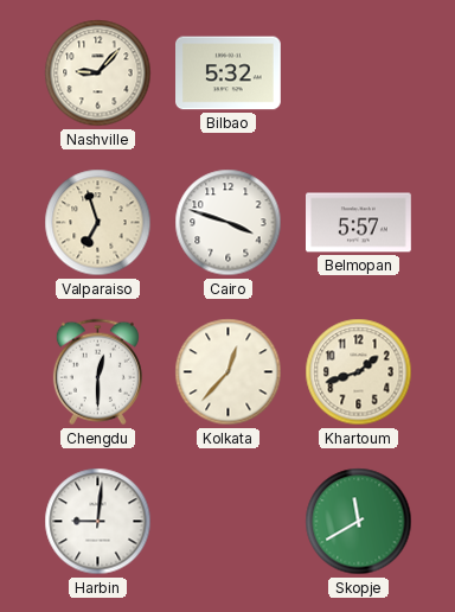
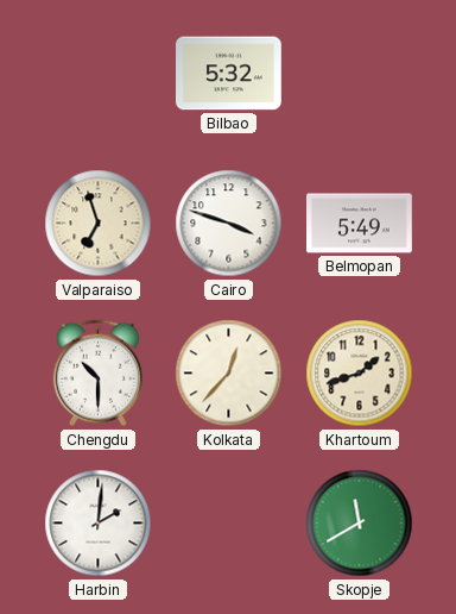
Nashville: 9:07 -> none
Belmopan: 5:57 -> 5:49
Chengdu: 12:30 -> 10:30
Harbin: 9:01 -> 2:01
